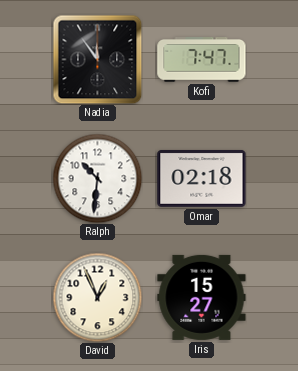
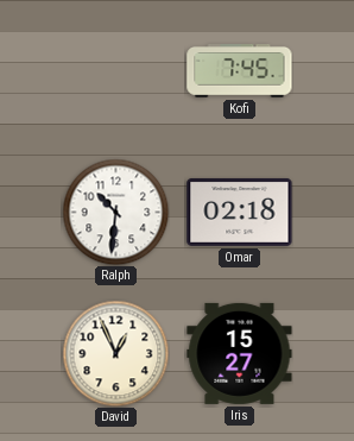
Nadia: 11:54 -> none
Kofi: 7:47 -> 7:45
